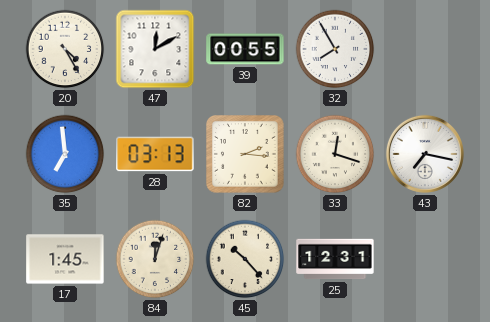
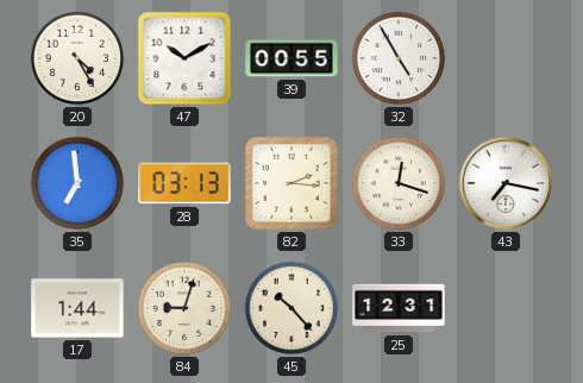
47: 12:10 -> 10:10
32: 7:55 -> 4:55
17: 1:45 -> 1:44
84: 12:03 -> 9:03
